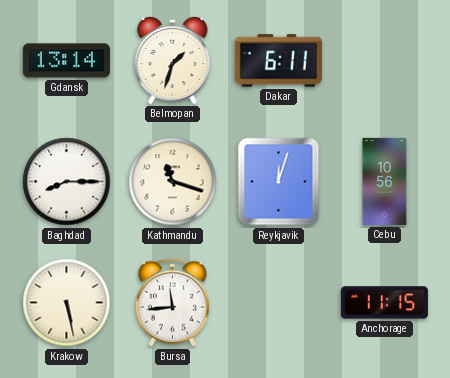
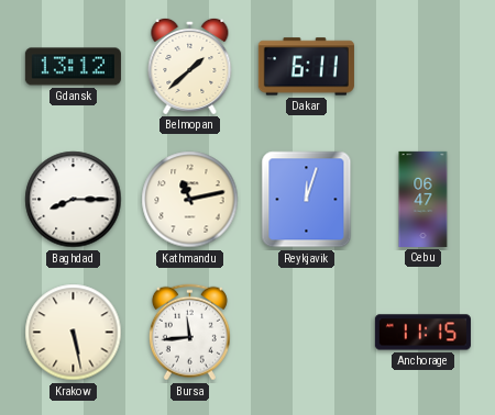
Gdansk: 13:14 -> 13:12
Belmopan: 1:33 -> 1:38
Kathmandu: 11:18 -> 11:13
Cebu: 10:56 -> 06:47
